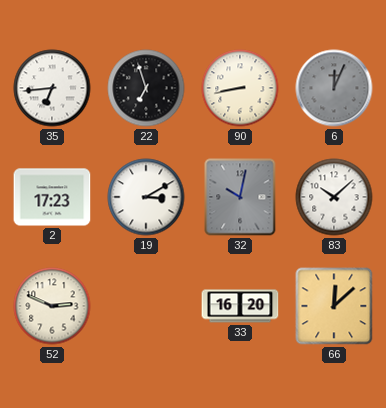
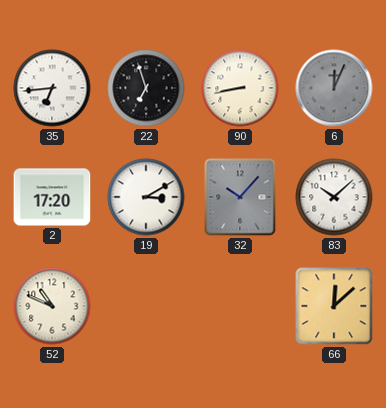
2: 17:23 -> 17:20
32: 10:02 -> 10:07
52: 2:49 -> 10:49
33: 16:20 -> none
